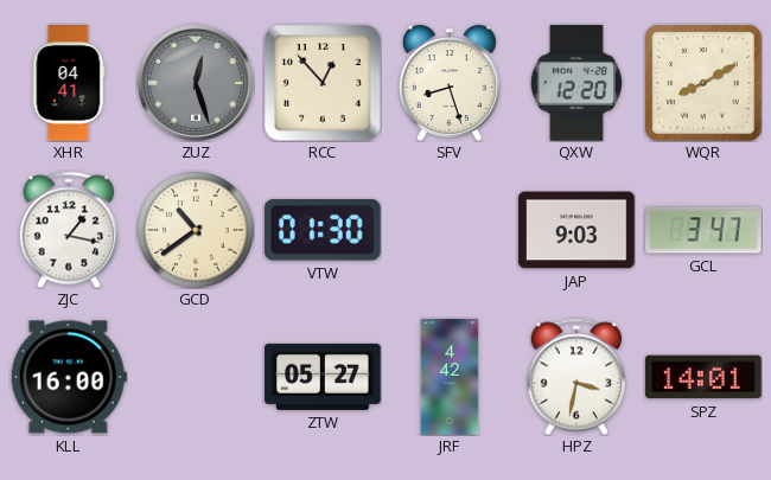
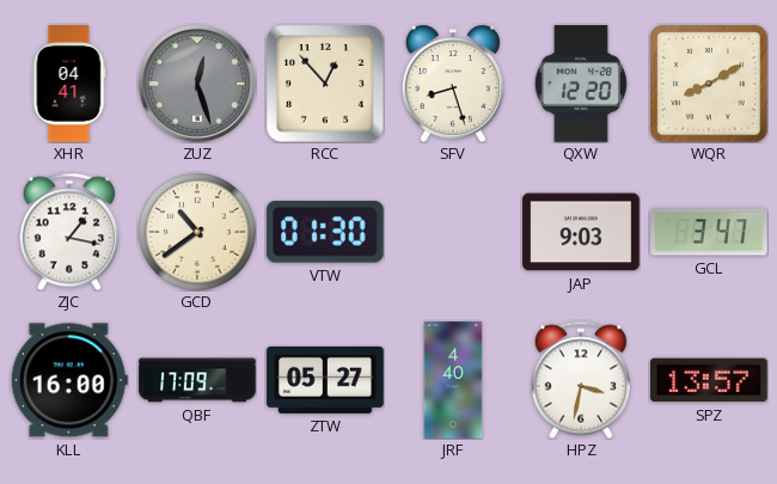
QBF: none -> 17:09
JRF: 4:42 -> 4:40
SPZ: 14:01 -> 13:57
